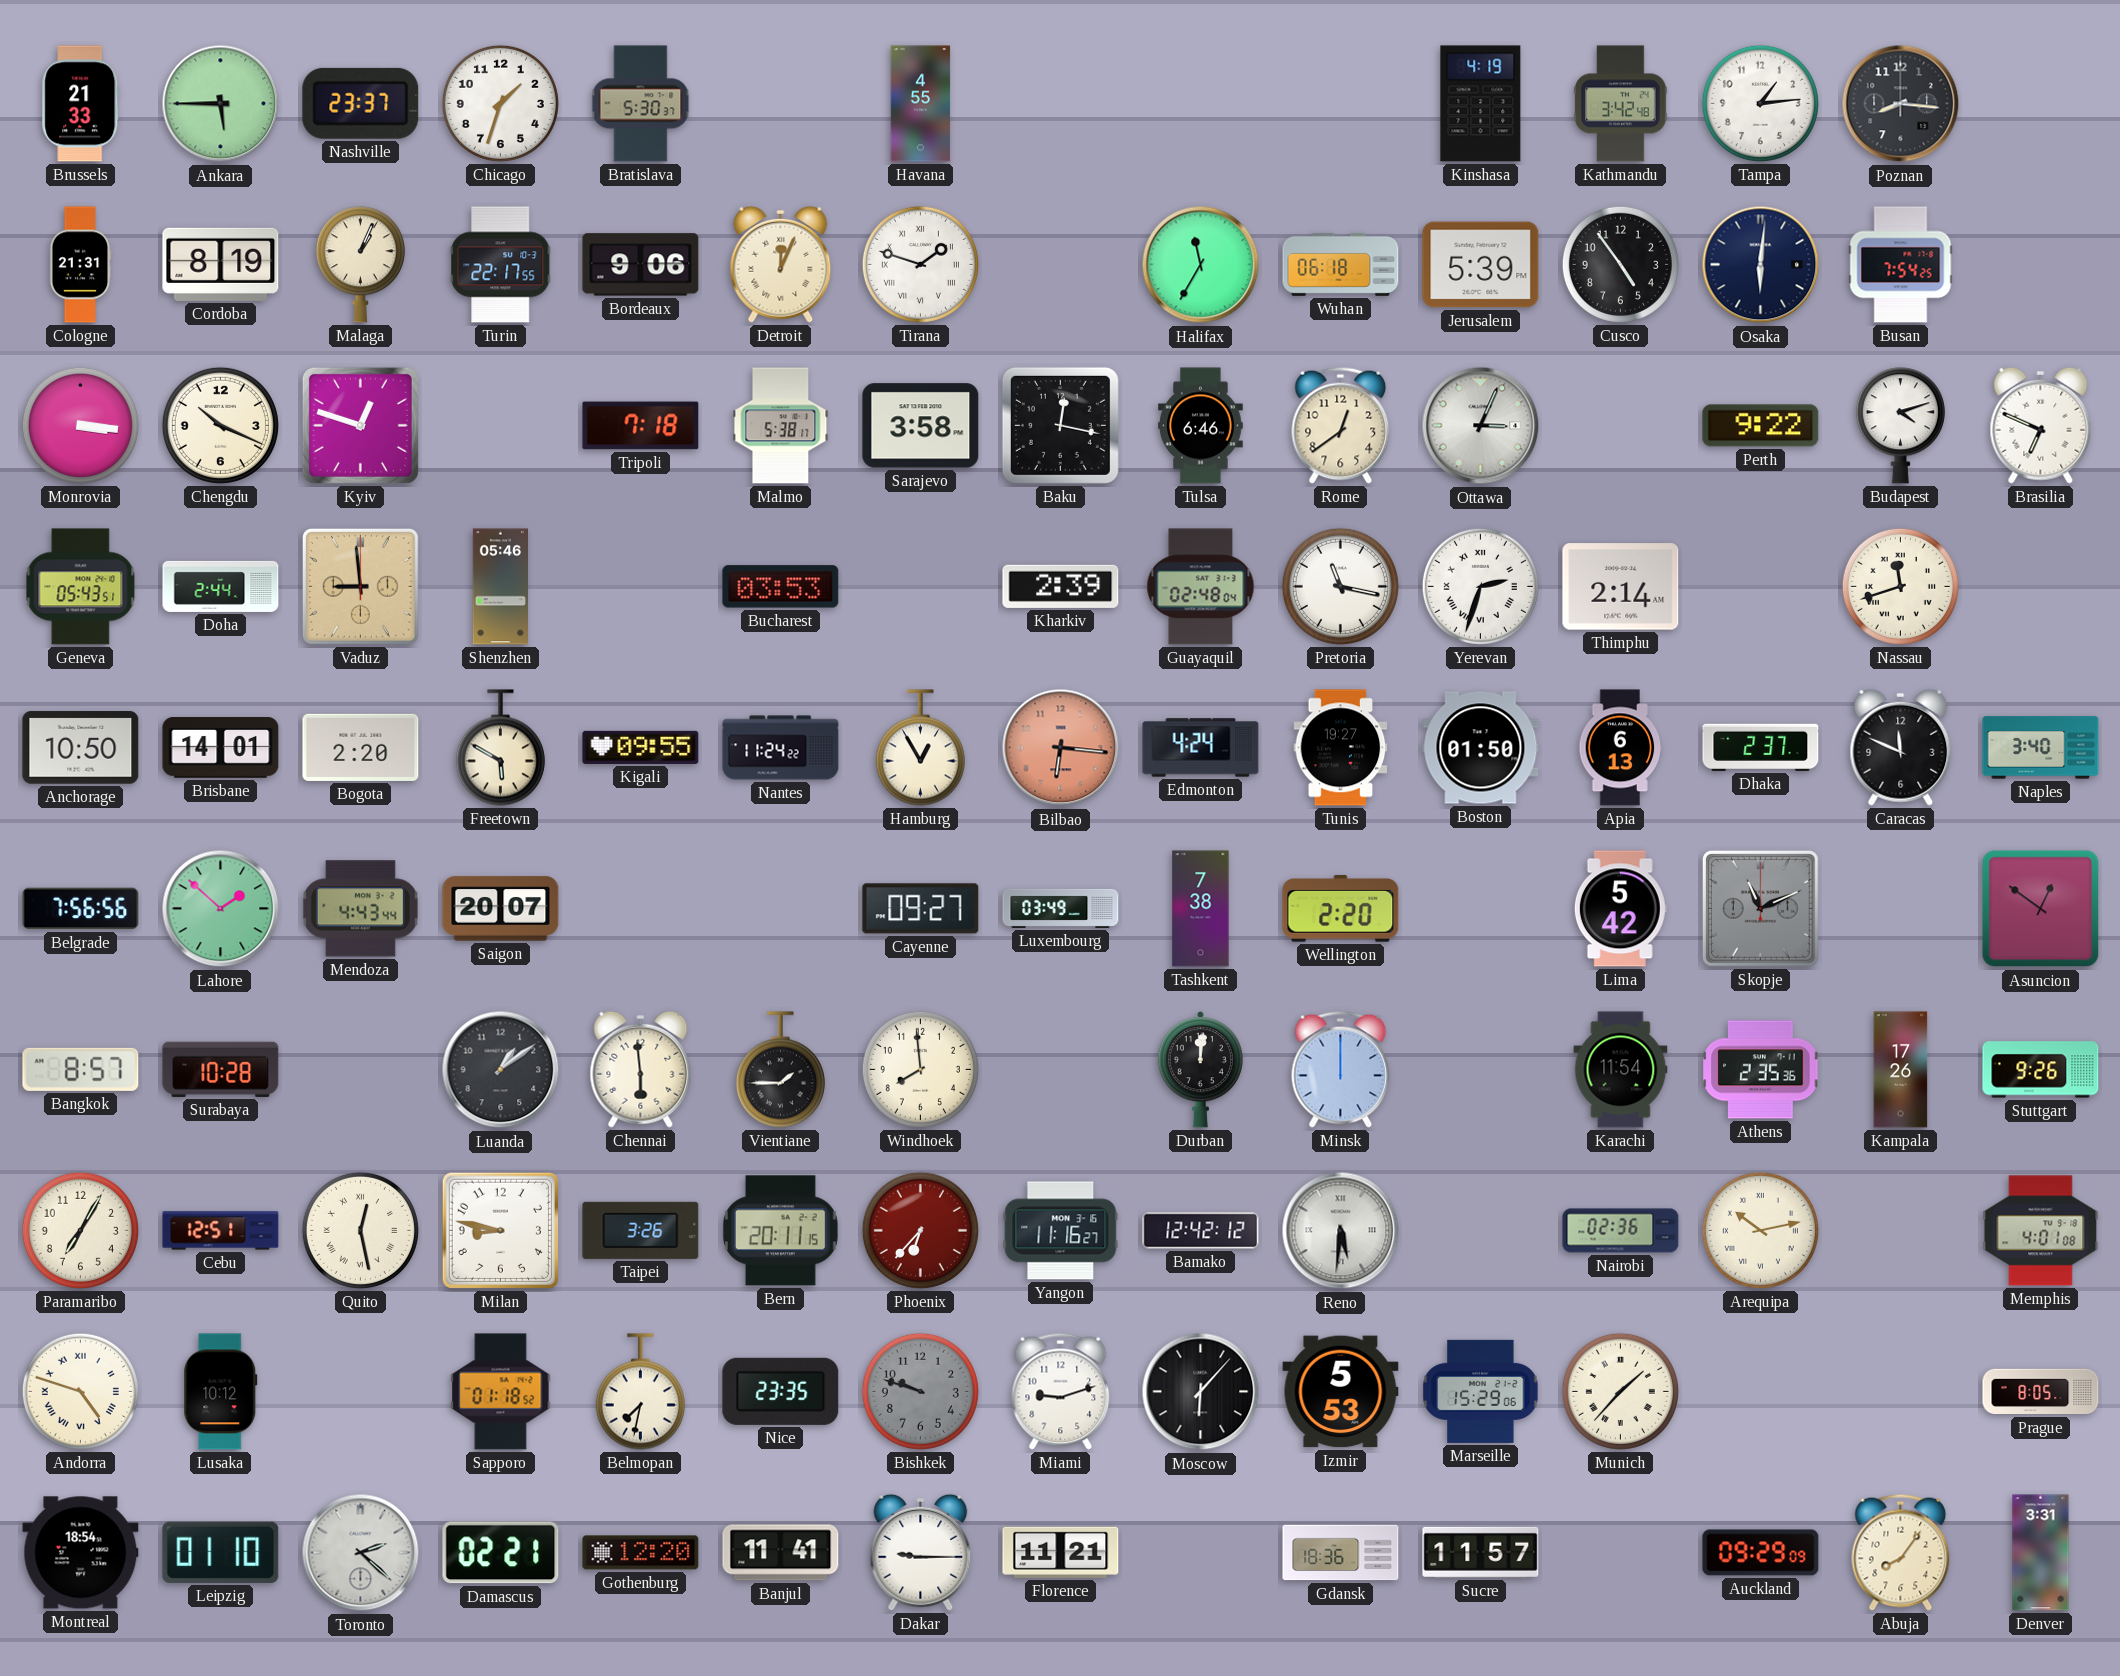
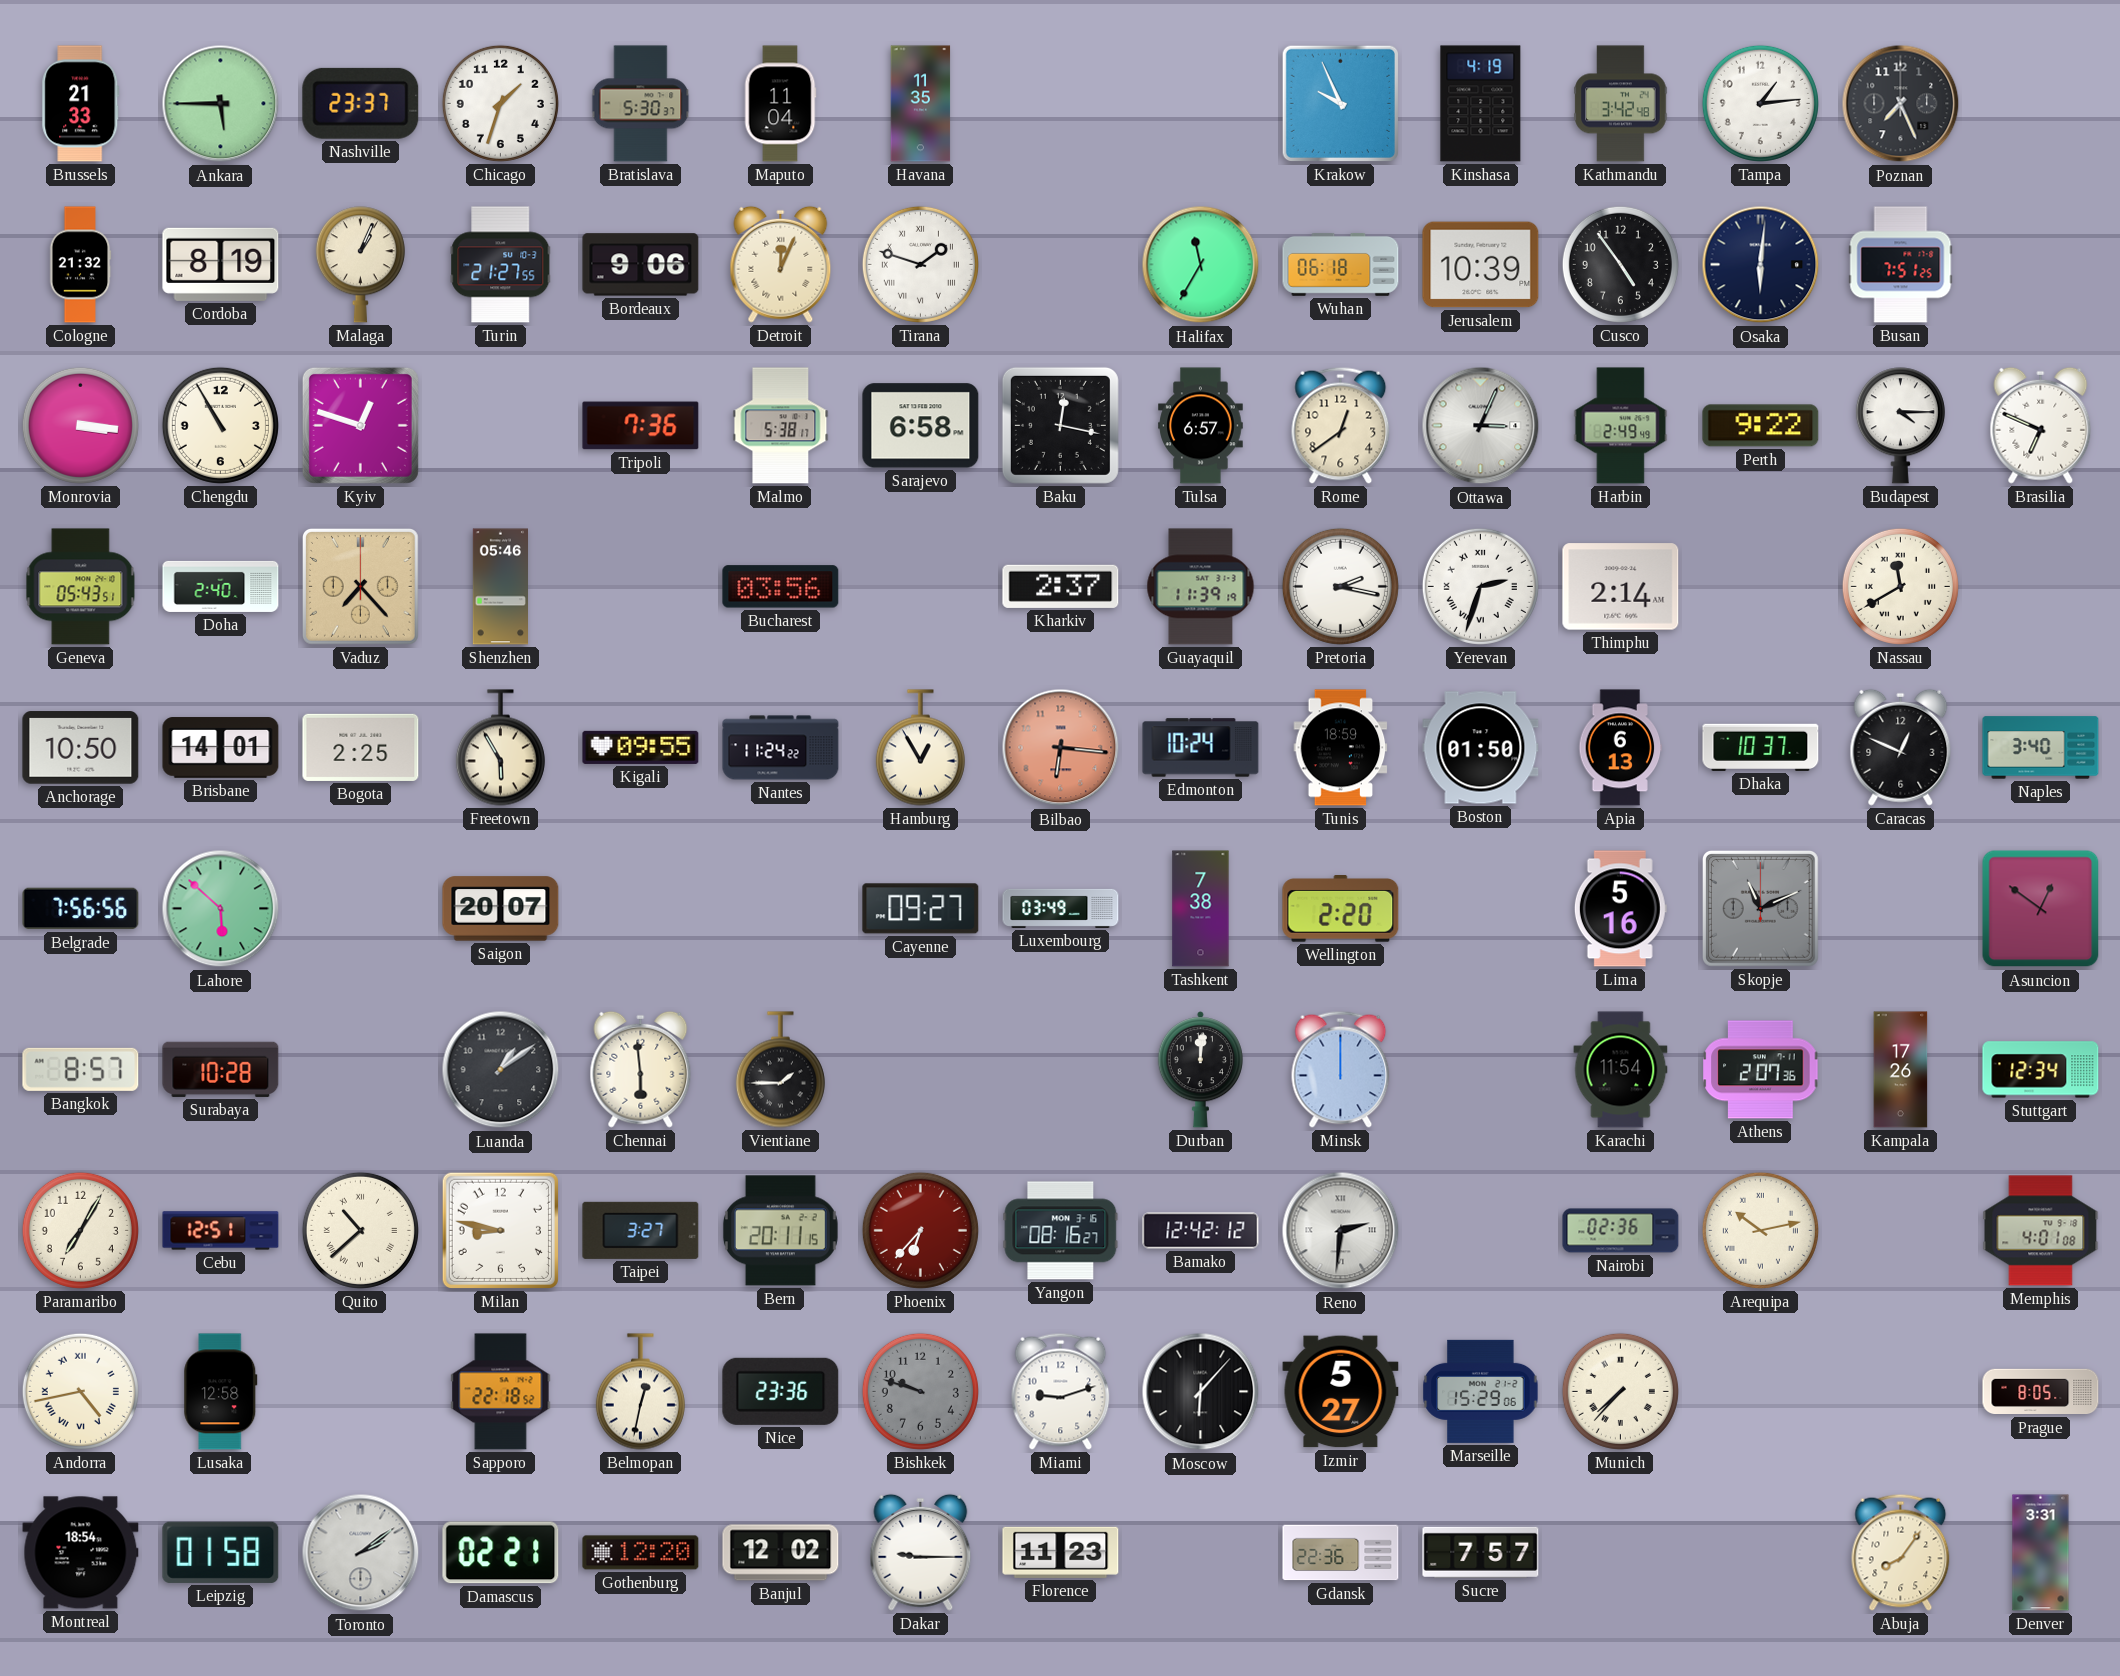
Maputo: none -> 11:04
Havana: 4:55 -> 11:35
Krakow: none -> 9:56
Poznan: 8:16 -> 7:26
Cologne: 21:31 -> 21:32
Turin: 22:17 -> 21:27
Jerusalem: 5:39 -> 10:39
Busan: 7:54 -> 7:51
Chengdu: 10:19 -> 10:55
Tripoli: 7:18 -> 7:36
Sarajevo: 3:58 -> 6:58
Tulsa: 6:46 -> 6:57
Harbin: none -> 2:49
Budapest: 4:12 -> 4:15
Doha: 2:44 -> 2:40
Vaduz: 8:59 -> 7:23
Bucharest: 03:53 -> 03:56
Kharkiv: 2:39 -> 2:37
Guayaquil: 02:48 -> 11:39
Pretoria: 11:17 -> 2:17
Nassau: 11:42 -> 11:40
Bogota: 2:20 -> 2:25
Freetown: 5:50 -> 5:55
Edmonton: 4:24 -> 10:24
Tunis: 19:27 -> 18:59
Dhaka: 2:37 -> 10:37
Caracas: 11:49 -> 12:49
Lahore: 1:52 -> 5:52
Mendoza: 4:43 -> none
Lima: 5:42 -> 5:16
Windhoek: 7:59 -> none
Athens: 2:35 -> 2:07
Stuttgart: 9:26 -> 12:34
Quito: 12:28 -> 10:38
Taipei: 3:26 -> 3:27
Yangon: 11:16 -> 08:16
Reno: 5:31 -> 2:31
Andorra: 4:48 -> 4:43
Lusaka: 10:12 -> 12:58
Sapporo: 01:18 -> 22:18
Belmopan: 7:32 -> 12:32
Nice: 23:35 -> 23:36
Izmir: 5:53 -> 5:27
Munich: 1:37 -> 7:37
Leipzig: 01:10 -> 01:58
Toronto: 2:22 -> 2:09
Banjul: 11:41 -> 12:02
Florence: 11:21 -> 11:23
Gdansk: 18:36 -> 22:36
Sucre: 11:57 -> 7:57
Auckland: 09:29 -> none
